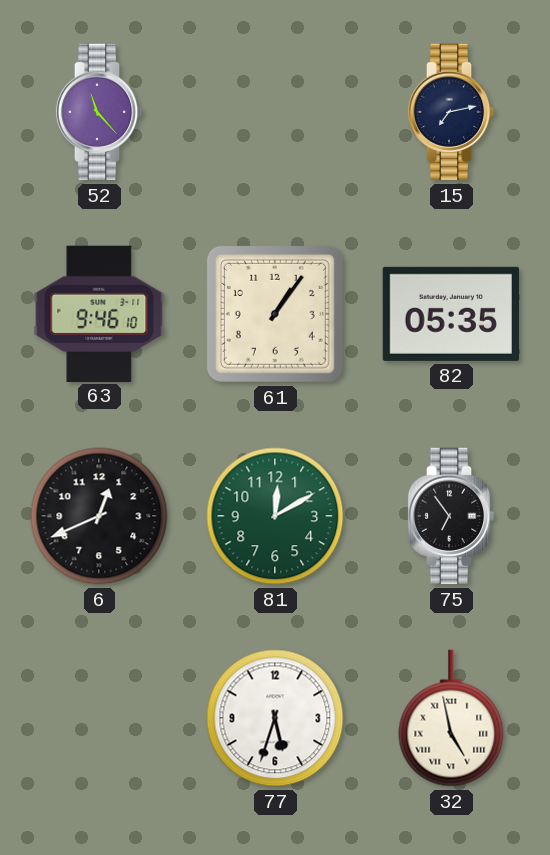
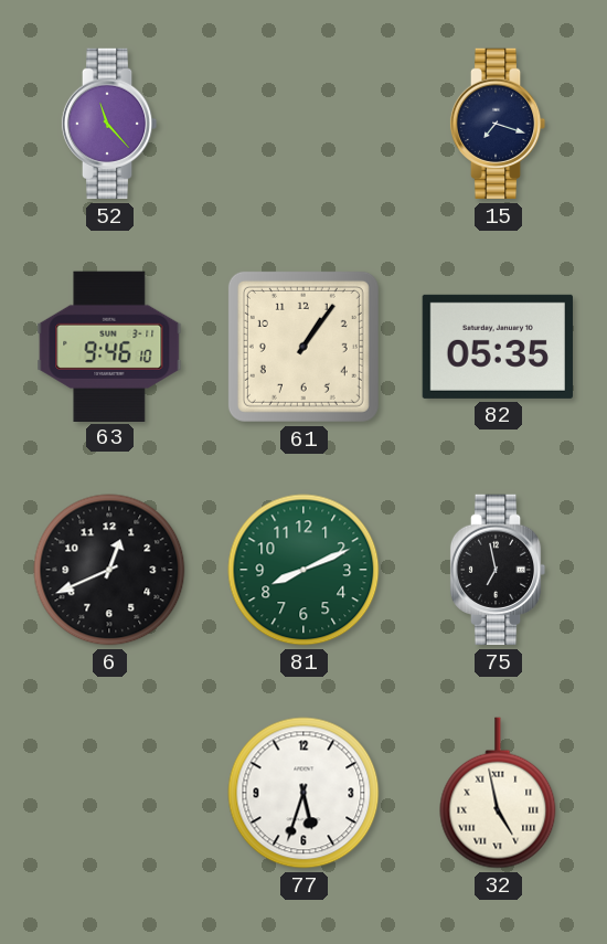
15: 7:13 -> 7:18
81: 12:10 -> 8:11
75: 6:54 -> 6:58
